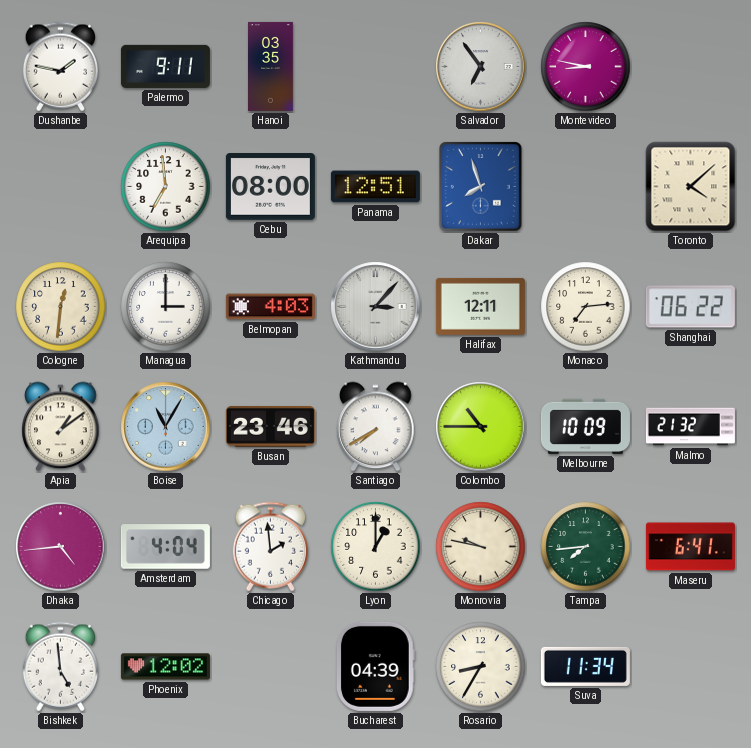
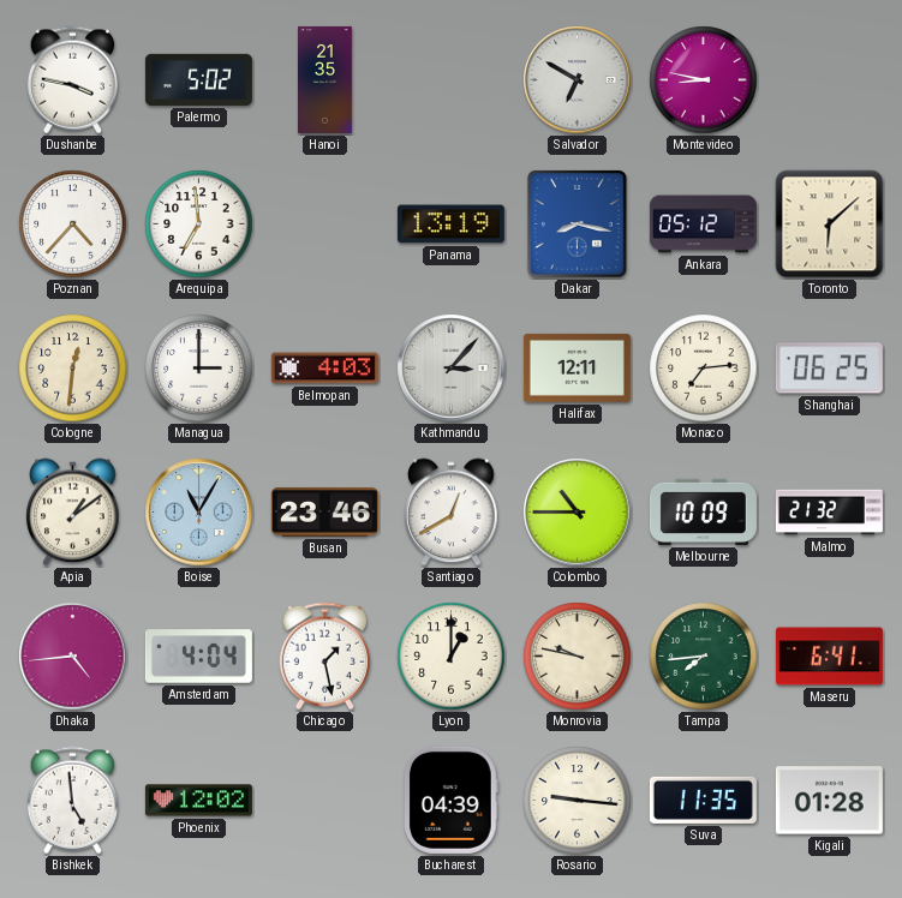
Dushanbe: 1:47 -> 3:47
Palermo: 9:11 -> 5:02
Hanoi: 03:35 -> 21:35
Salvador: 6:54 -> 6:50
Poznan: none -> 4:37
Cebu: 08:00 -> none
Panama: 12:51 -> 13:19
Dakar: 7:57 -> 8:17
Ankara: none -> 05:12
Toronto: 4:08 -> 6:08
Shanghai: 06:22 -> 06:25
Santiago: 7:40 -> 12:40
Chicago: 1:59 -> 1:28
Rosario: 8:35 -> 9:16
Suva: 11:34 -> 11:35
Kigali: none -> 01:28
